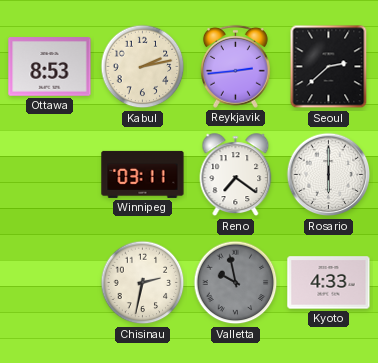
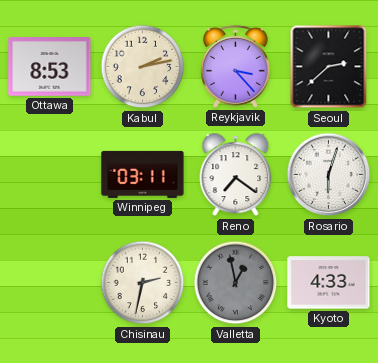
Reykjavik: 2:44 -> 3:23
Rosario: 6:00 -> 6:03
Valletta: 9:58 -> 12:58
